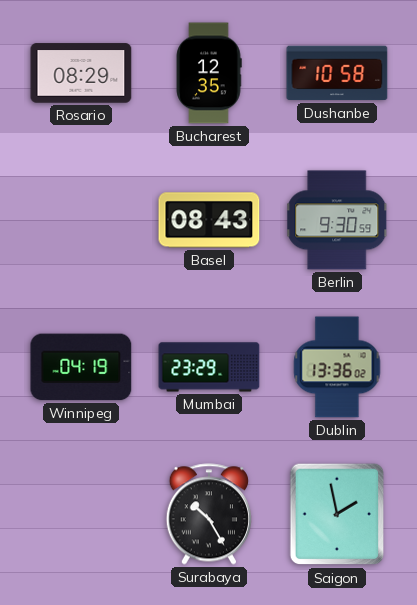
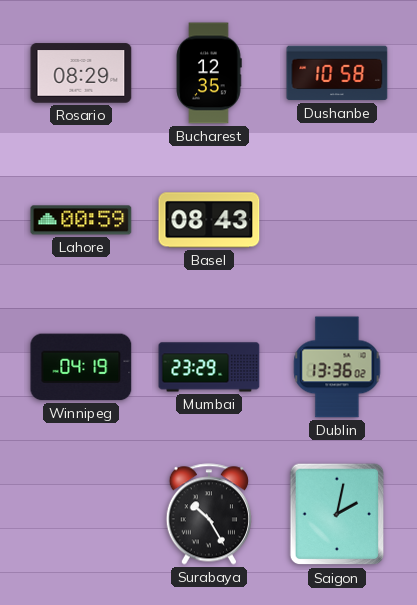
Lahore: none -> 00:59
Berlin: 9:30 -> none
Saigon: 1:58 -> 2:02
